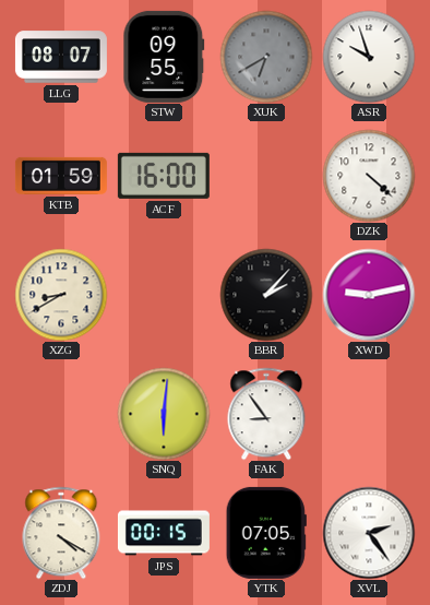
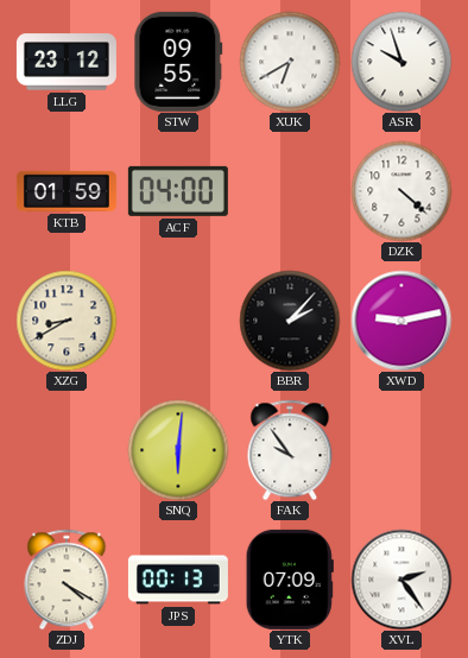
LLG: 08:07 -> 23:12
XUK dial: grey -> white
ACF: 16:00 -> 04:00
FAK: 8:54 -> 9:54
JPS: 00:15 -> 00:13
YTK: 07:05 -> 07:09
